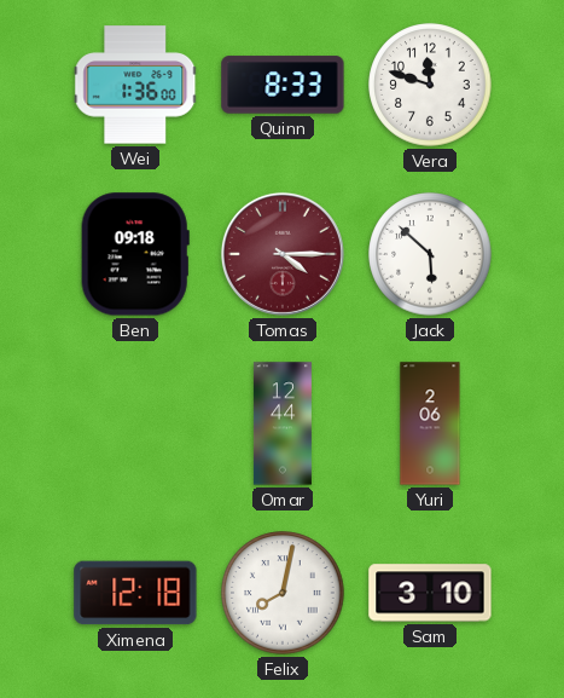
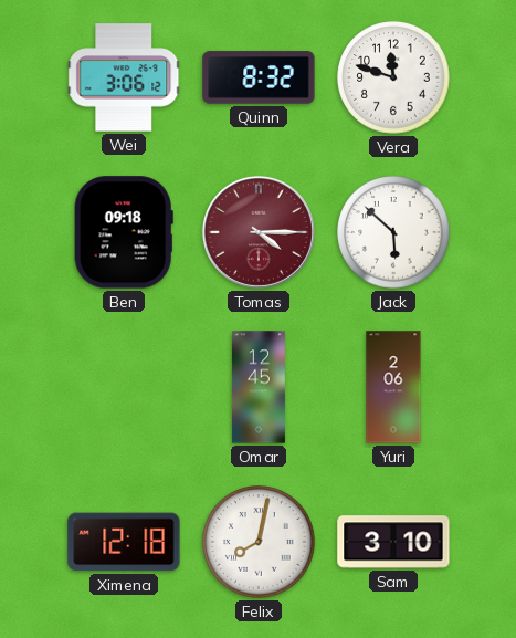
Wei: 1:36 -> 3:06
Quinn: 8:33 -> 8:32
Omar: 12:44 -> 12:45
